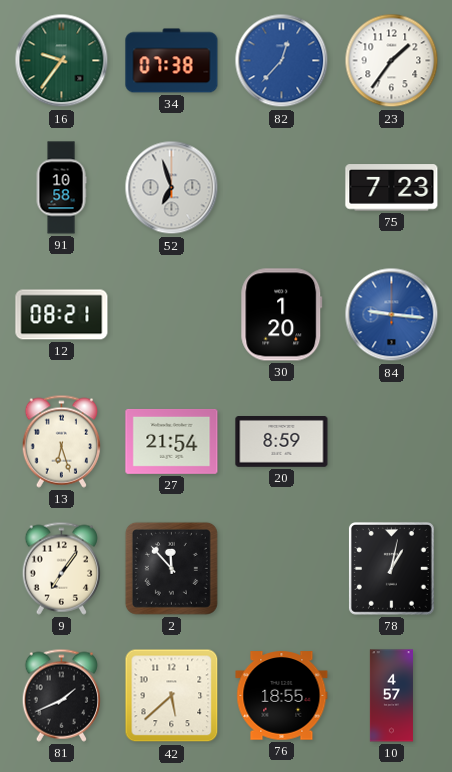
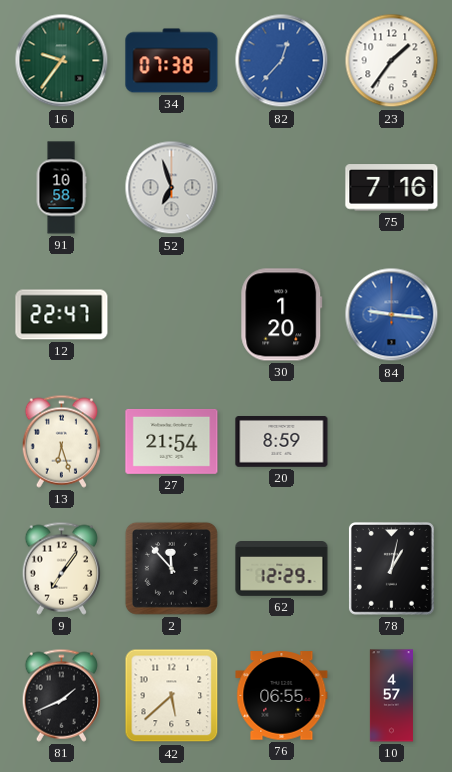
75: 7:23 -> 7:16
12: 08:21 -> 22:47
62: none -> 12:29
76: 18:55 -> 06:55
